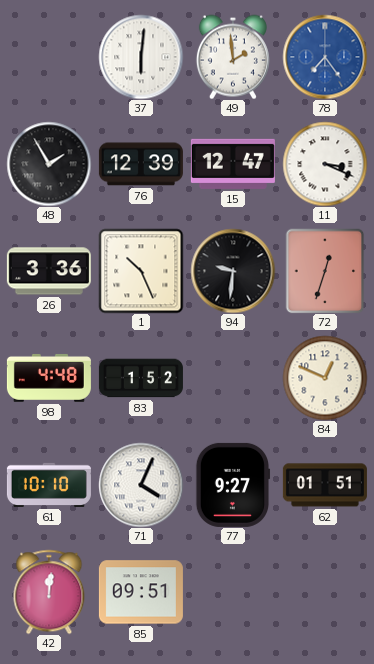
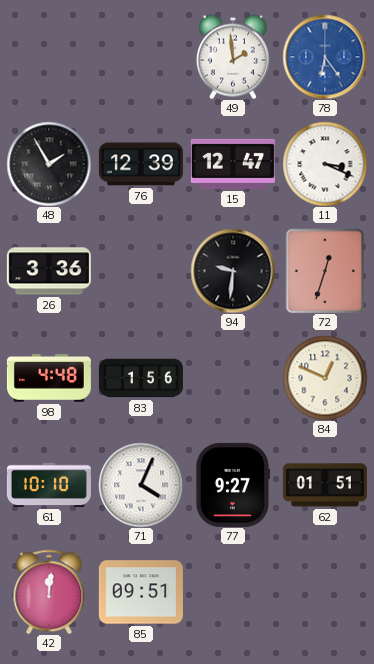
37: 6:01 -> none
78: 7:24 -> 6:24
1: 10:26 -> none
83: 1:52 -> 1:56
